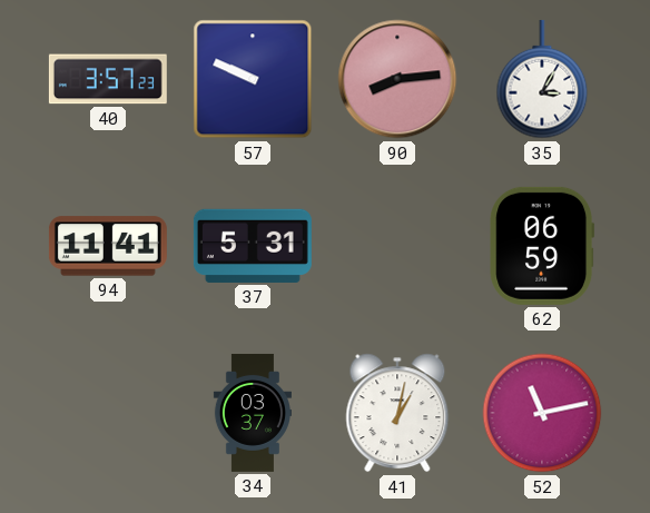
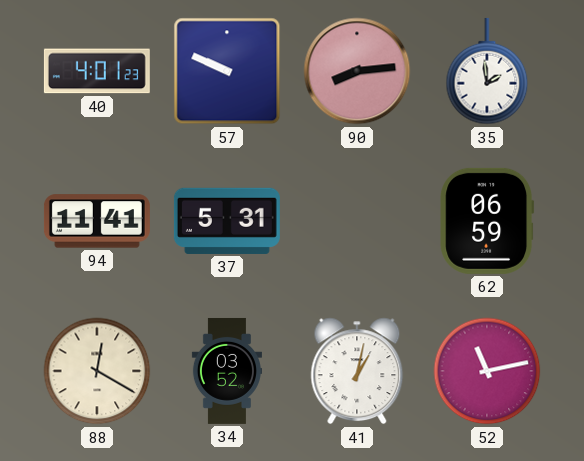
40: 3:57 -> 4:01
35: 3:05 -> 1:59
88: none -> 12:20
34: 03:37 -> 03:52
